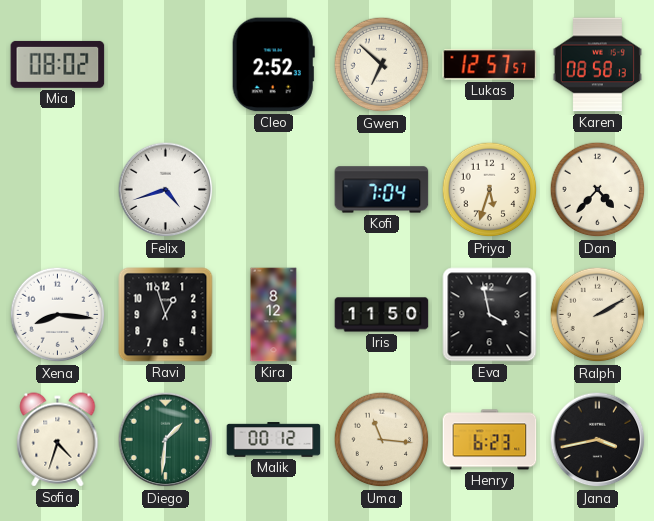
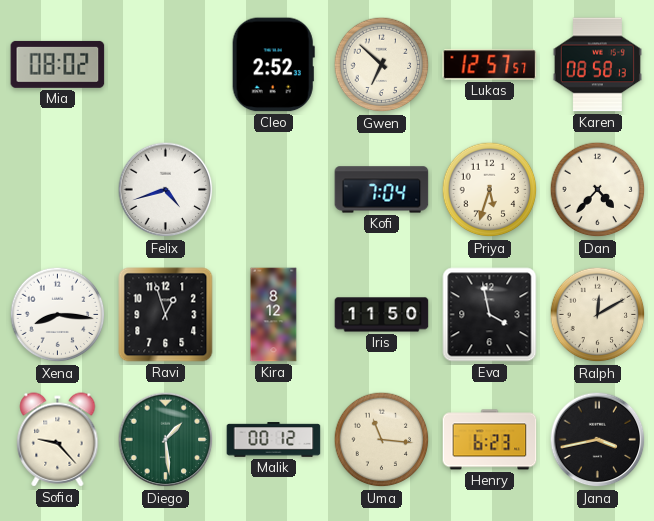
Ralph: 2:10 -> 12:10
Sofia: 4:33 -> 9:23
Diego: 1:31 -> 1:29
